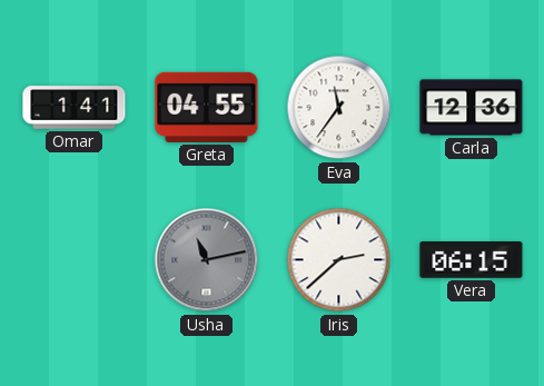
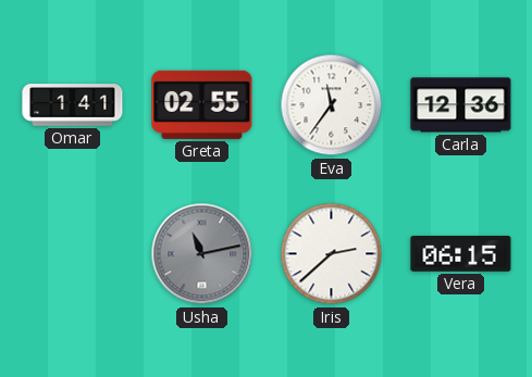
Greta: 04:55 -> 02:55
